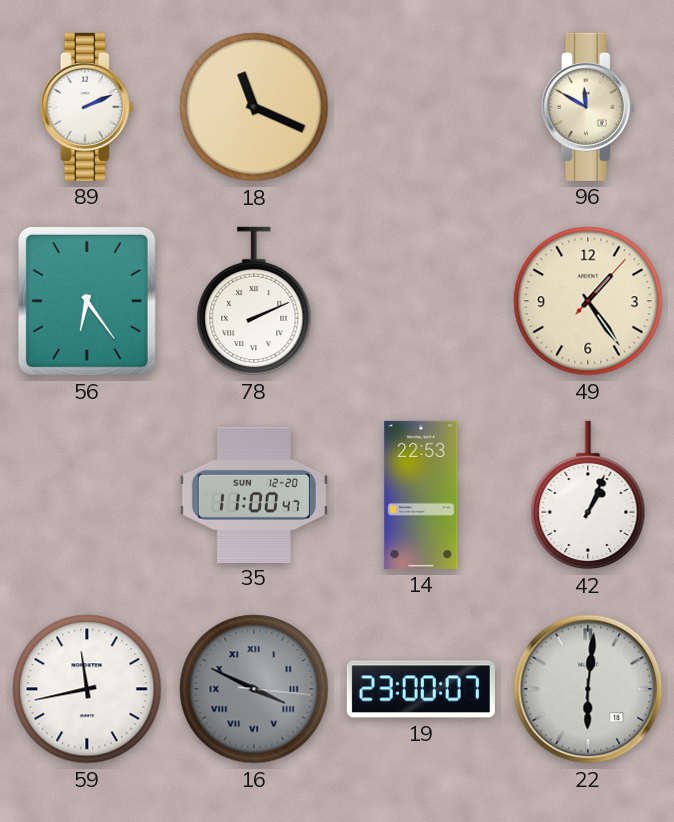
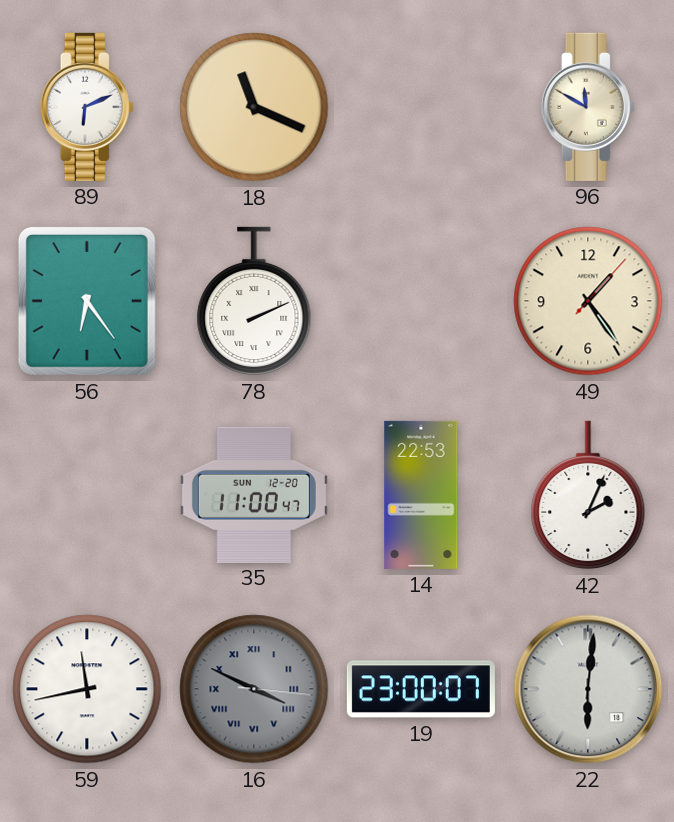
89: 2:11 -> 6:11
42: 1:04 -> 2:04
